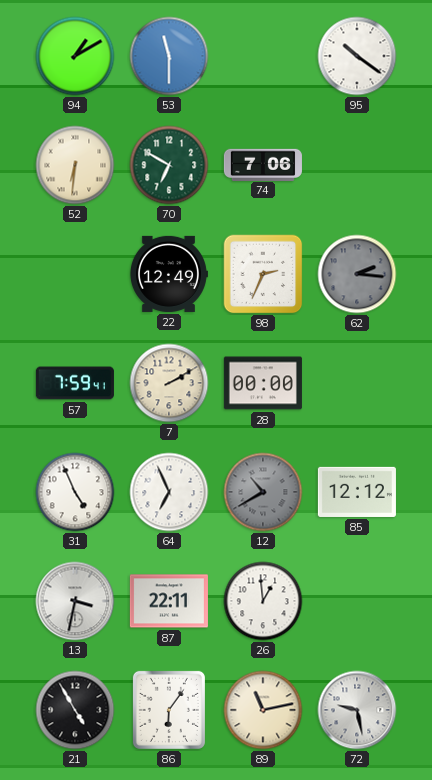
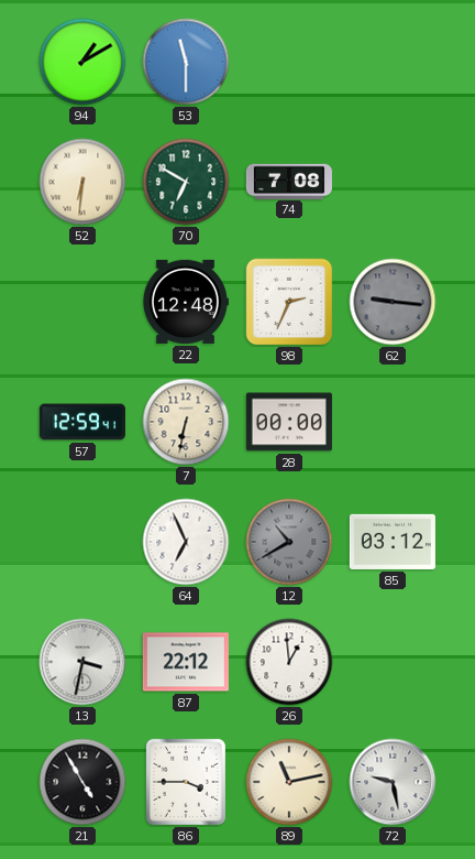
95: 10:21 -> none
74: 7:06 -> 7:08
22: 12:49 -> 12:48
62: 2:16 -> 9:16
57: 7:59 -> 12:59
7: 2:10 -> 6:32
31: 4:56 -> none
85: 12:12 -> 03:12
87: 22:11 -> 22:12
86: 6:06 -> 3:45
